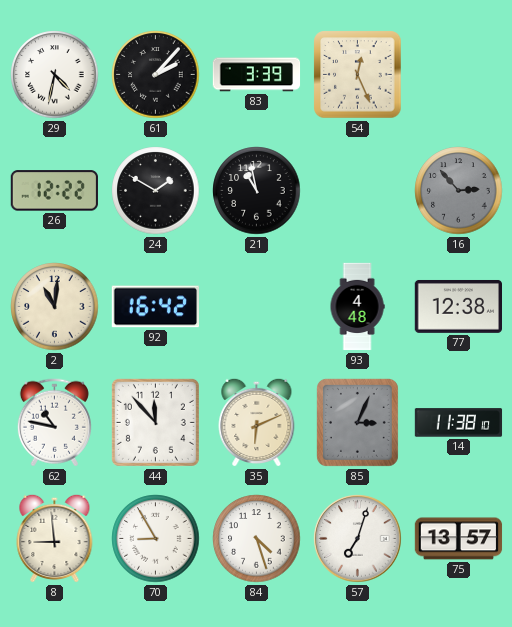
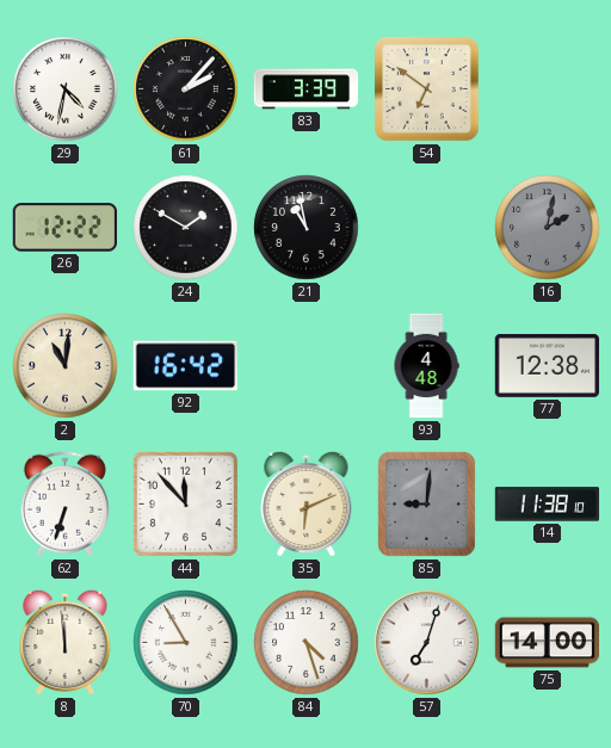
54: 12:26 -> 6:51
16: 2:53 -> 2:02
62: 10:47 -> 6:33
85: 3:04 -> 9:01
8: 8:59 -> 11:59
75: 13:57 -> 14:00
